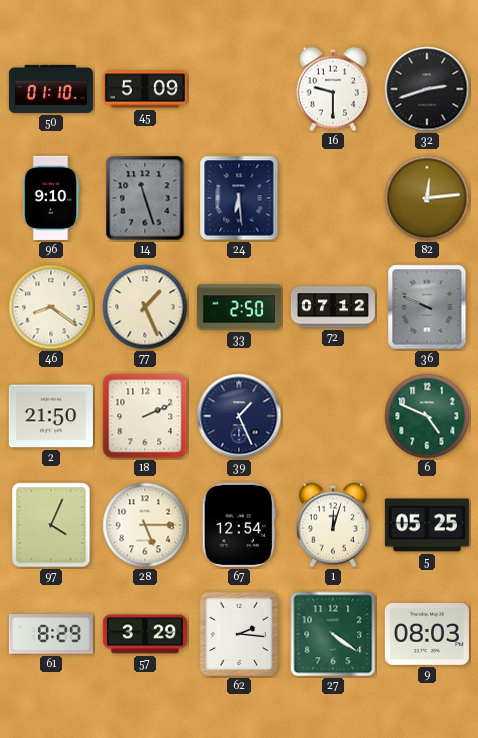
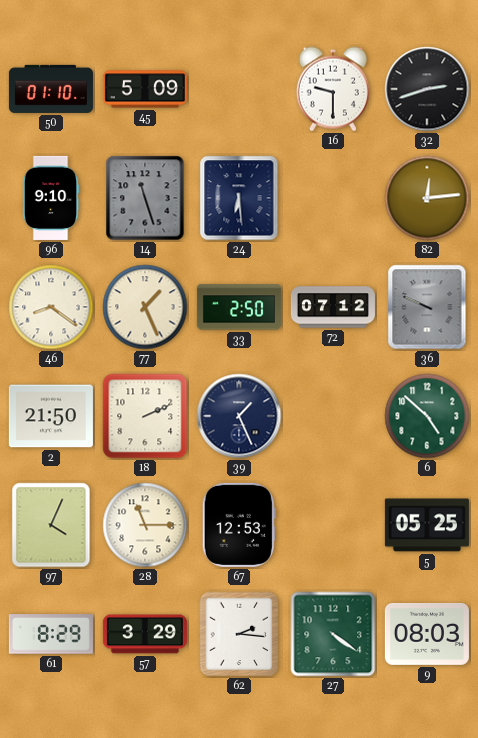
6: 4:49 -> 4:52
28: 5:15 -> 11:15
67: 12:54 -> 12:53
1: 12:03 -> none
